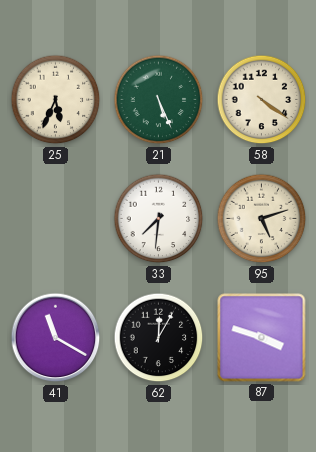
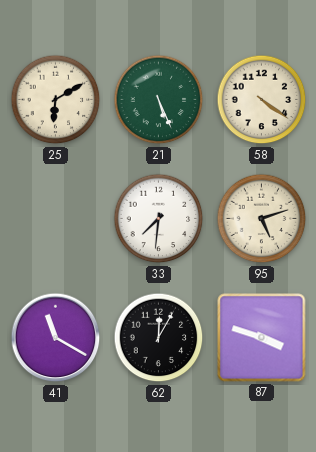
25: 5:34 -> 6:10
